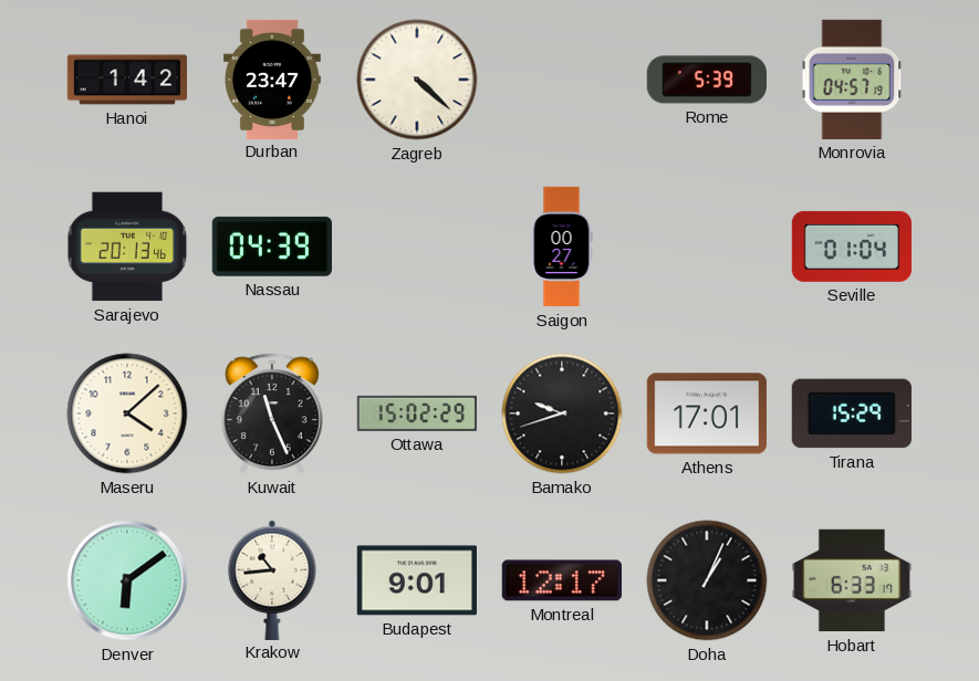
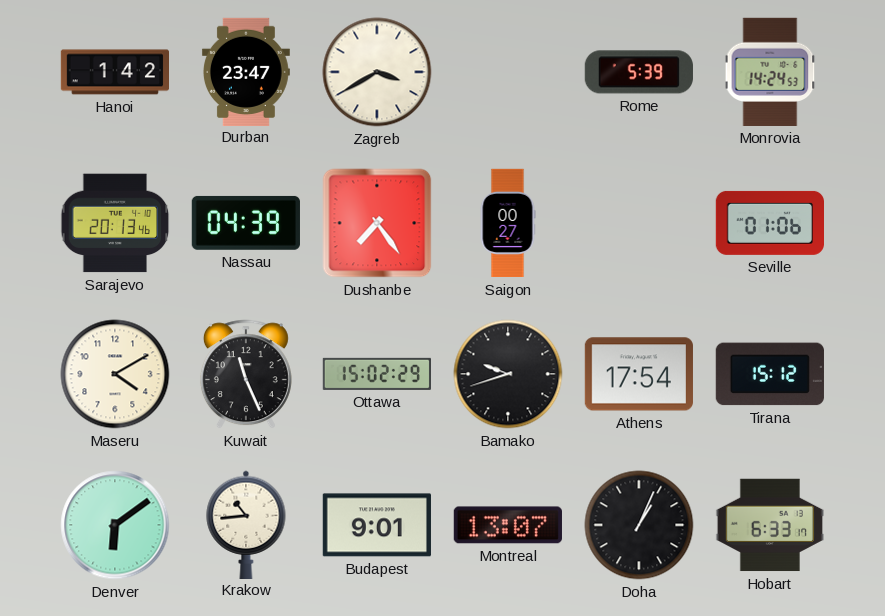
Zagreb: 4:22 -> 3:40
Monrovia: 04:57 -> 14:24
Dushanbe: none -> 7:24
Seville: 01:04 -> 01:06
Maseru: 4:08 -> 4:10
Athens: 17:01 -> 17:54
Tirana: 15:29 -> 15:12
Montreal: 12:17 -> 13:07
